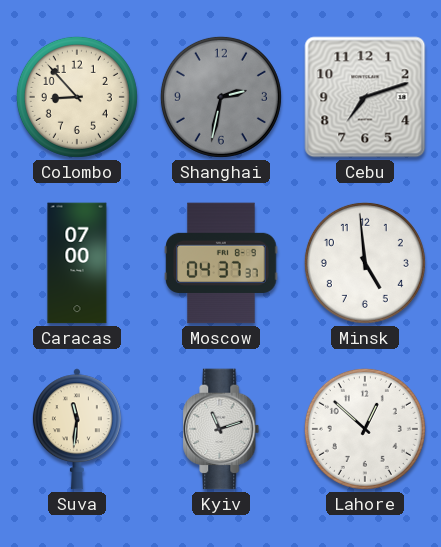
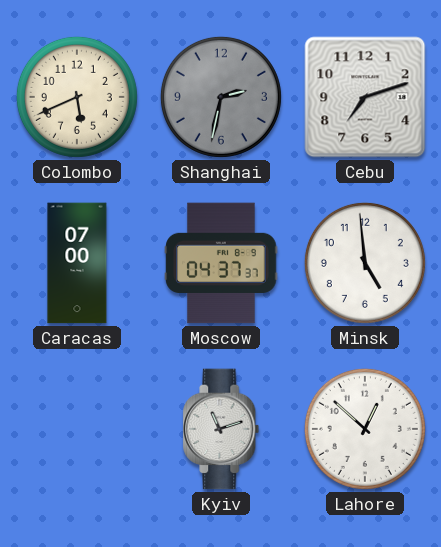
Colombo: 8:53 -> 5:41
Suva: 11:31 -> none
